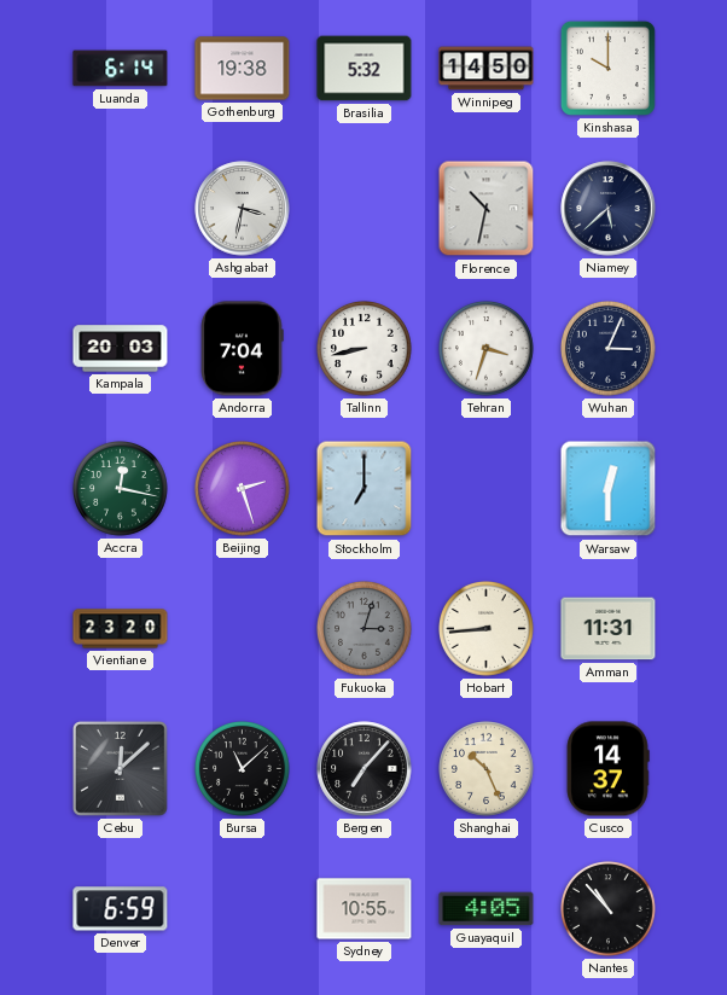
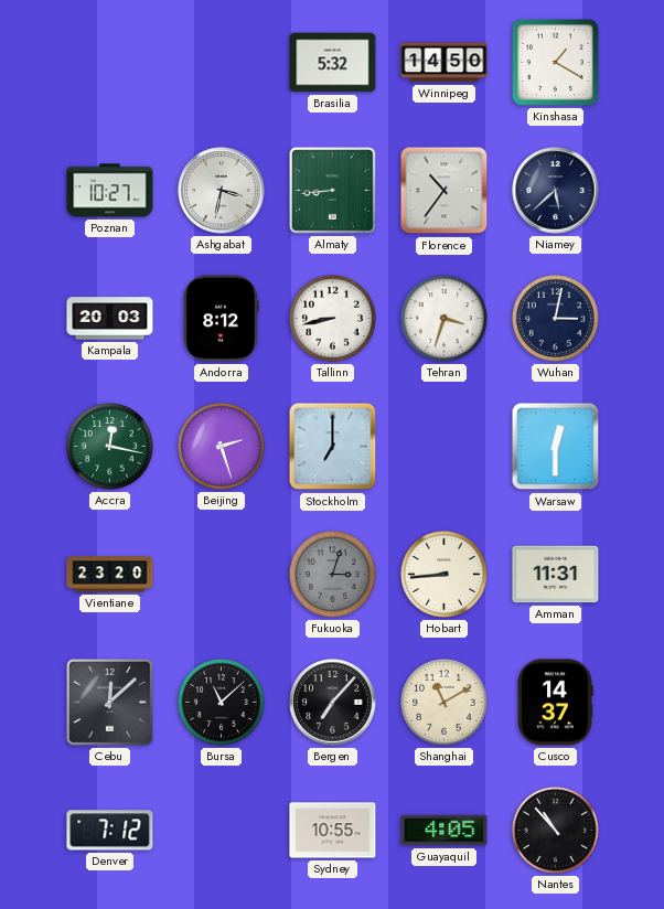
Luanda: 6:14 -> none
Gothenburg: 19:38 -> none
Kinshasa: 10:00 -> 1:20
Poznan: none -> 10:27
Almaty: none -> 8:44
Florence: 10:32 -> 10:36
Andorra: 7:04 -> 8:12
Wuhan: 3:04 -> 3:02
Shanghai: 10:26 -> 11:10
Denver: 6:59 -> 7:12
